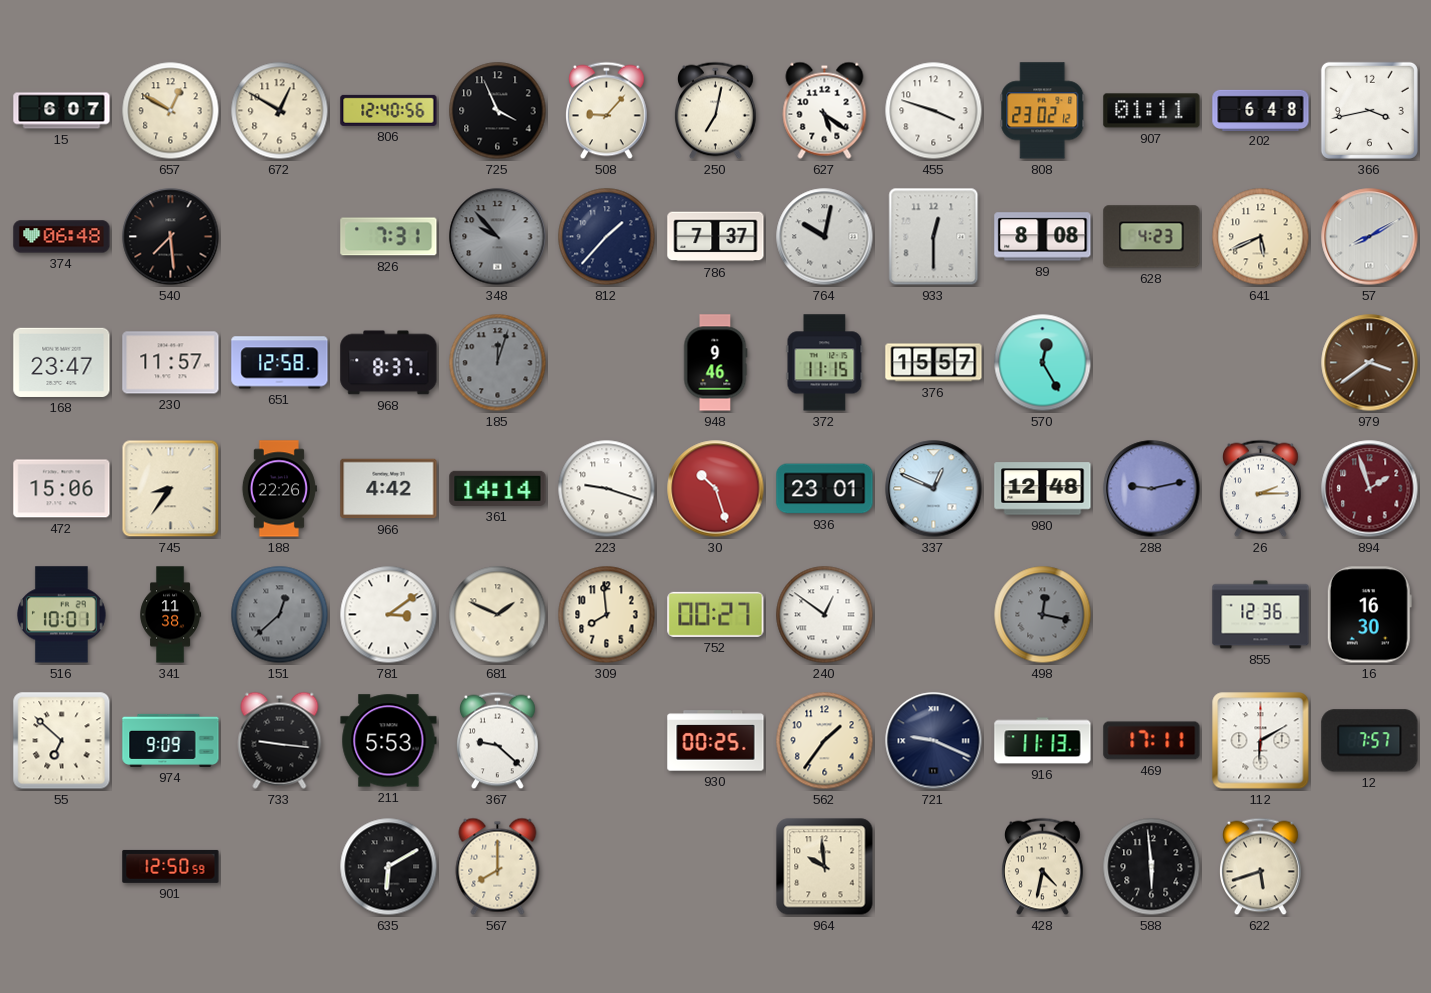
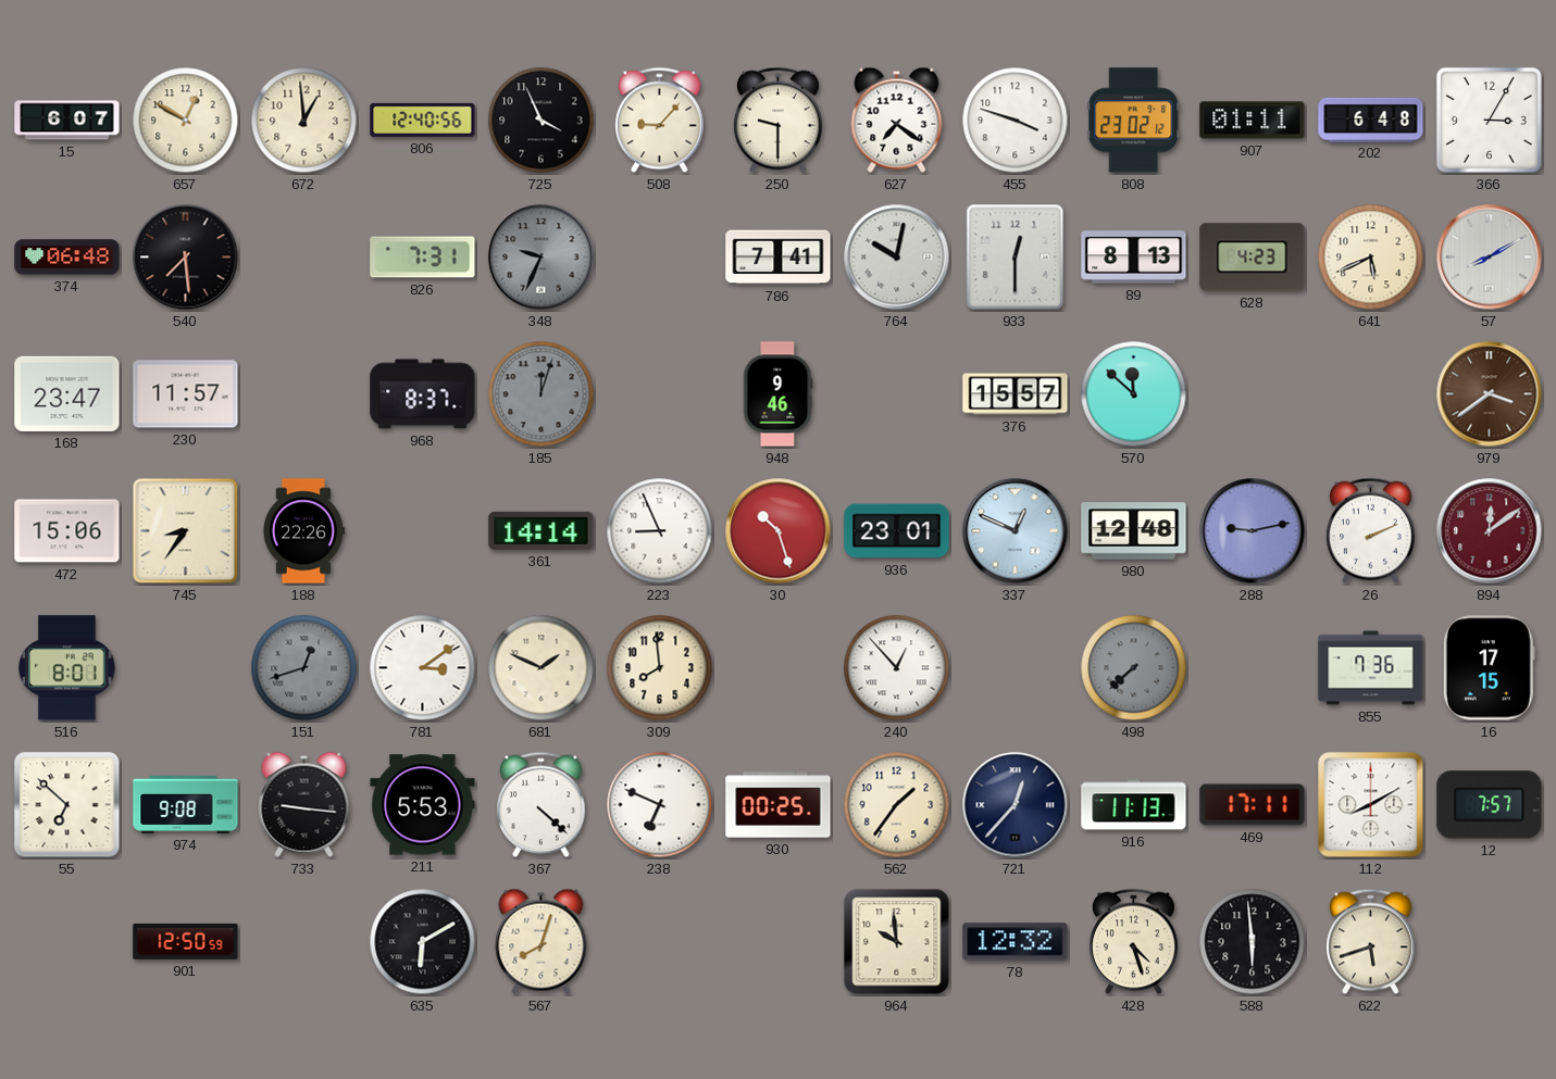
672: 12:50 -> 12:59
250: 7:02 -> 9:30
627: 5:21 -> 7:21
366: 3:43 -> 3:05
348: 9:53 -> 9:34
812: 1:37 -> none
786: 7:37 -> 7:41
89: 8:08 -> 8:13
651: 12:58 -> none
372: 11:15 -> none
570: 12:25 -> 11:52
966: 4:42 -> none
223: 9:18 -> 8:56
26: 2:15 -> 2:11
894: 1:57 -> 12:09
516: 10:01 -> 8:01
341: 11:38 -> none
151: 12:38 -> 12:42
752: 00:27 -> none
240: 12:51 -> 12:53
498: 12:17 -> 7:38
855: 12:36 -> 7:36
16: 16:30 -> 17:15
974: 9:09 -> 9:08
367: 9:22 -> 4:22
238: none -> 6:49
721: 9:19 -> 12:37
112: 6:10 -> 8:10
567: 8:00 -> 8:03
78: none -> 12:32
428: 4:32 -> 4:27
